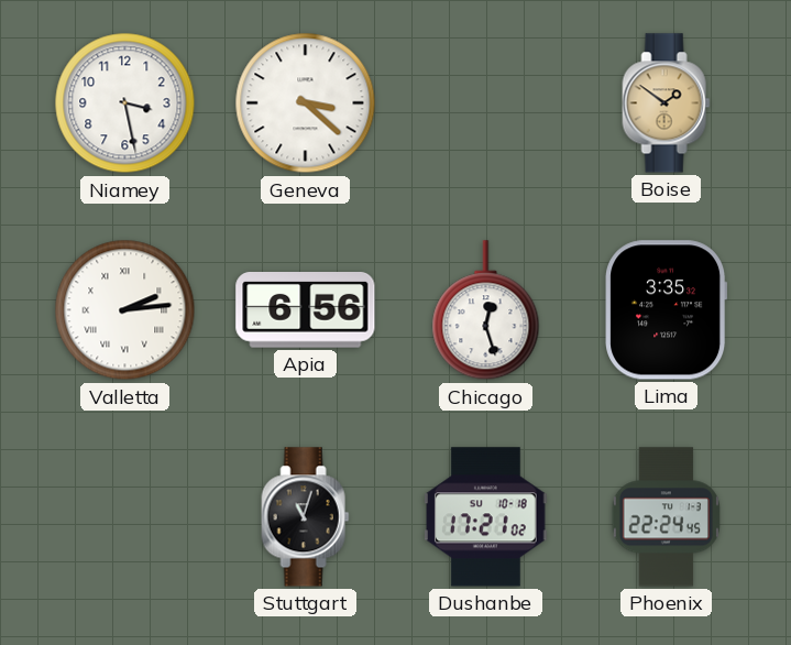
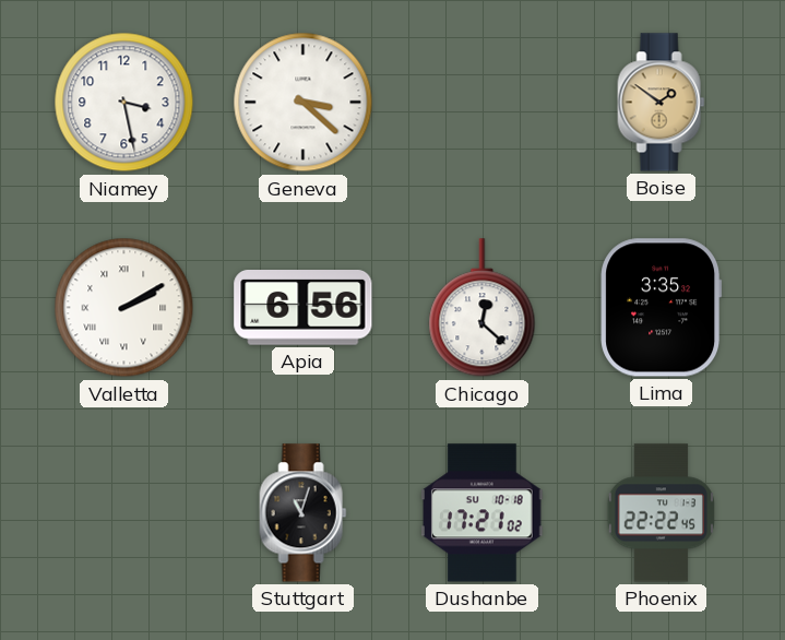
Valletta: 2:14 -> 2:10
Chicago: 12:27 -> 12:22
Phoenix: 22:24 -> 22:22
